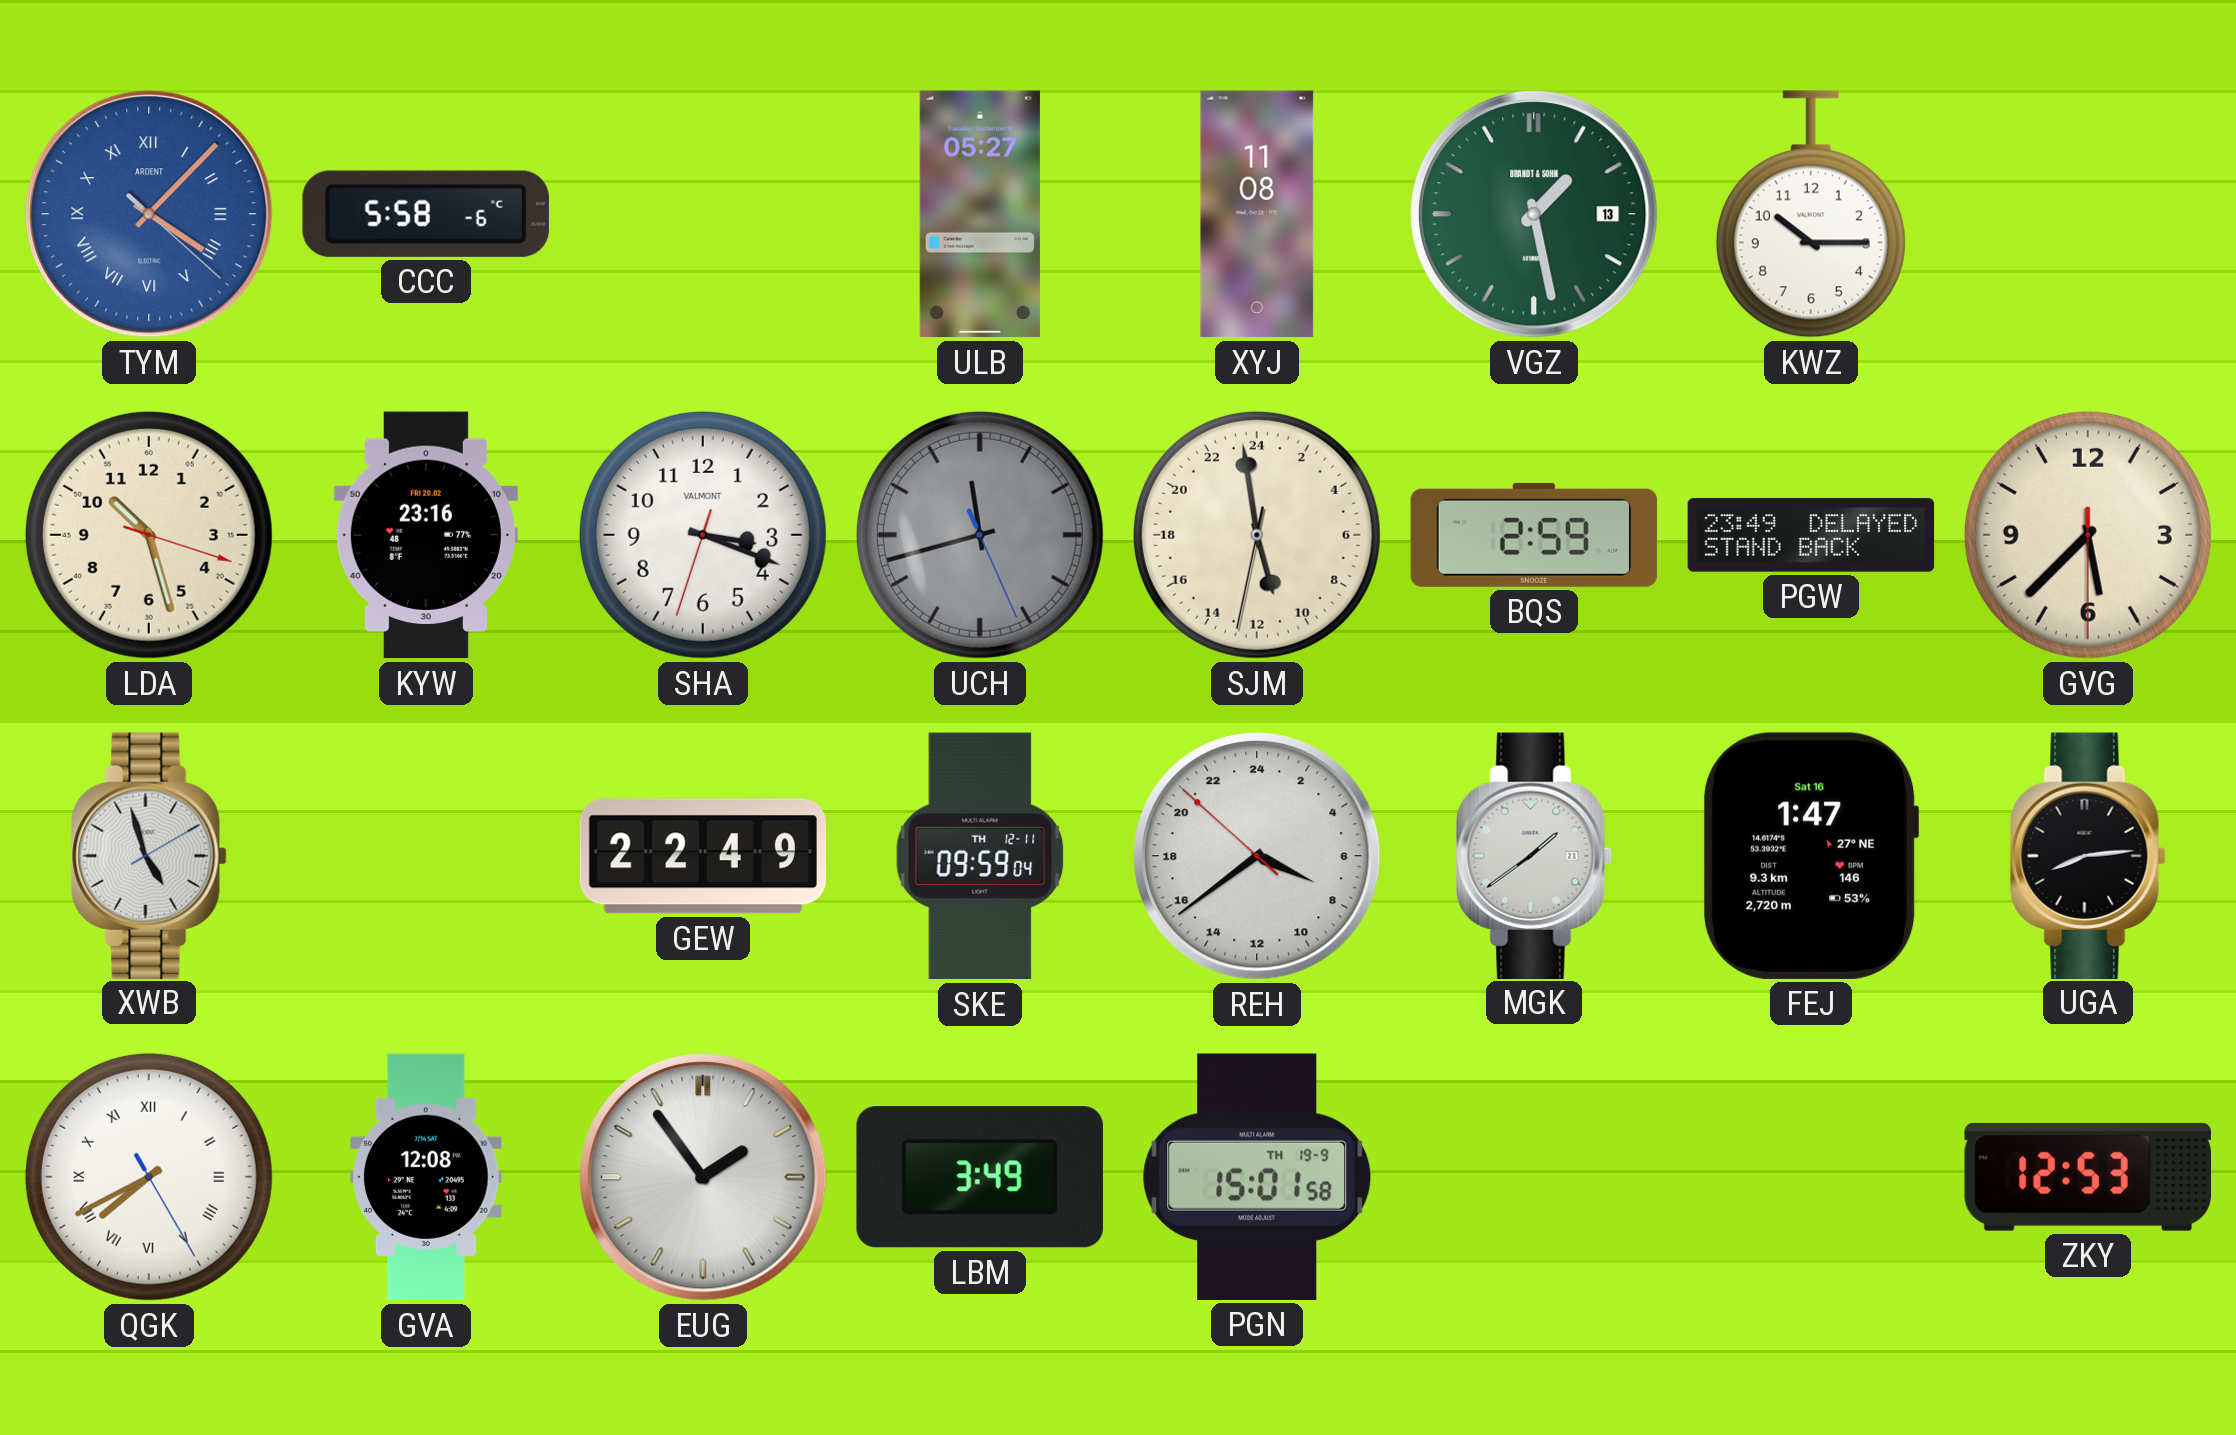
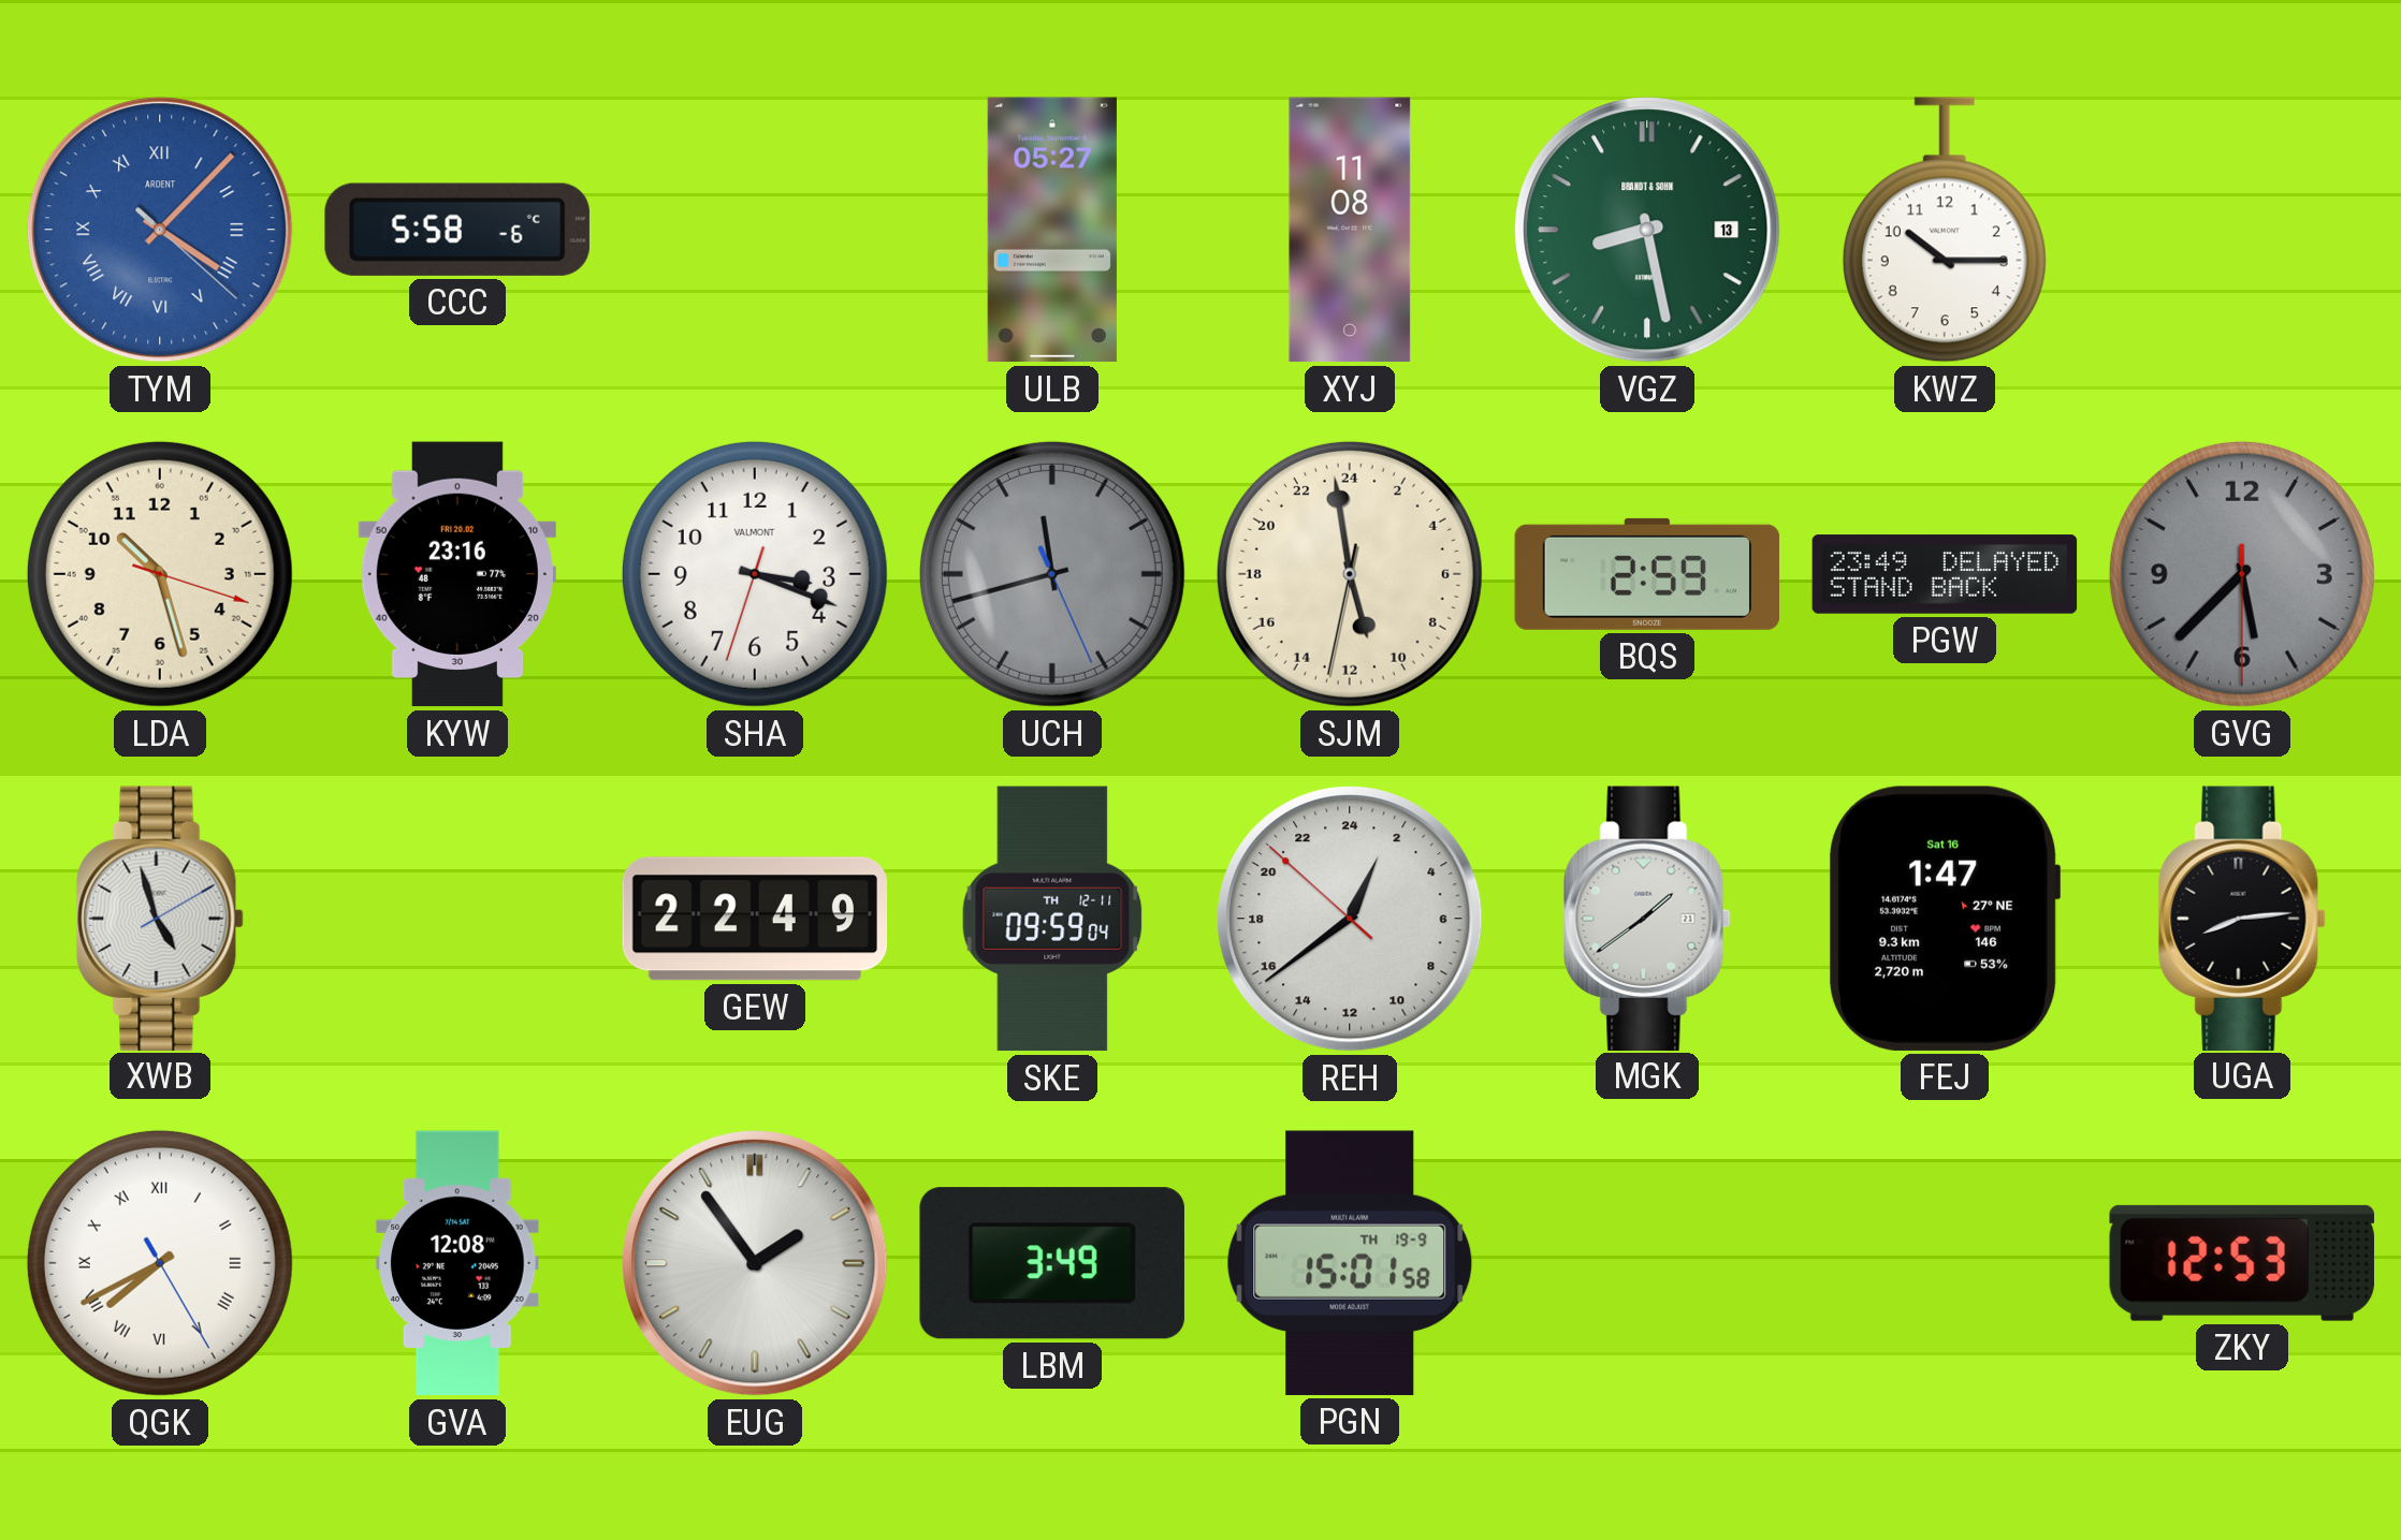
VGZ: 1:28 -> 8:28
GVG dial: cream -> grey
REH: 7:38 -> 1:38
